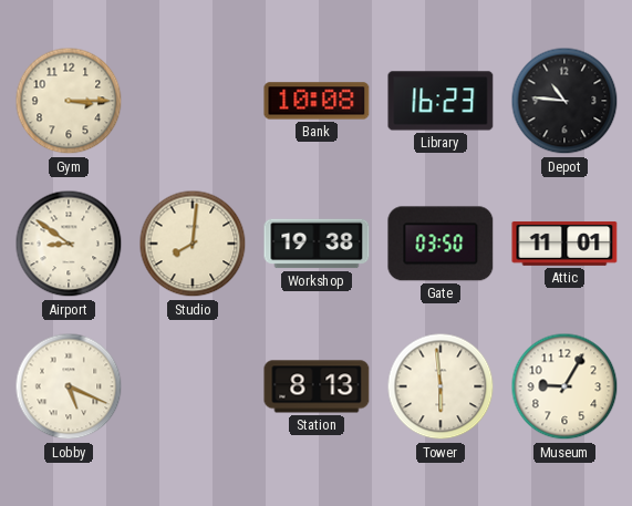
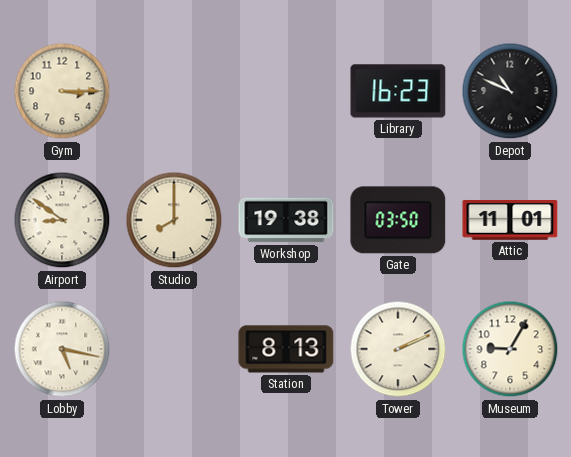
Bank: 10:08 -> none
Depot: 10:46 -> 10:49
Studio: 8:01 -> 8:00
Lobby: 5:19 -> 5:17
Tower: 5:59 -> 2:11
